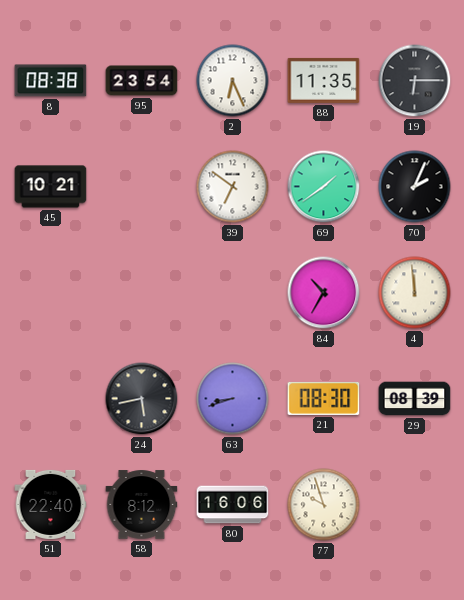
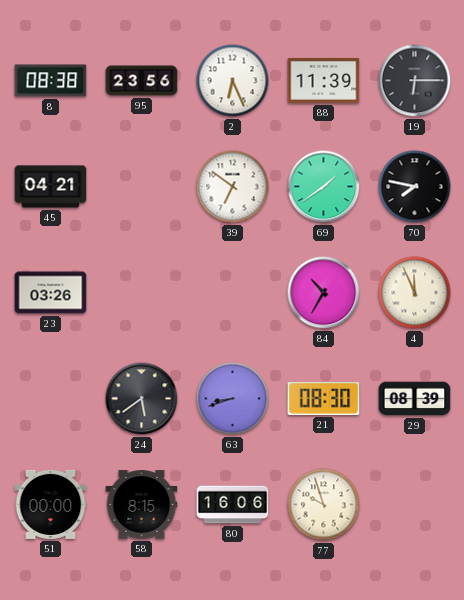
95: 23:54 -> 23:56
88: 11:35 -> 11:39
45: 10:21 -> 04:21
70: 2:04 -> 7:47
23: none -> 03:26
4: 11:59 -> 11:56
24: 5:43 -> 5:39
51: 22:40 -> 00:00
58: 8:12 -> 8:15
